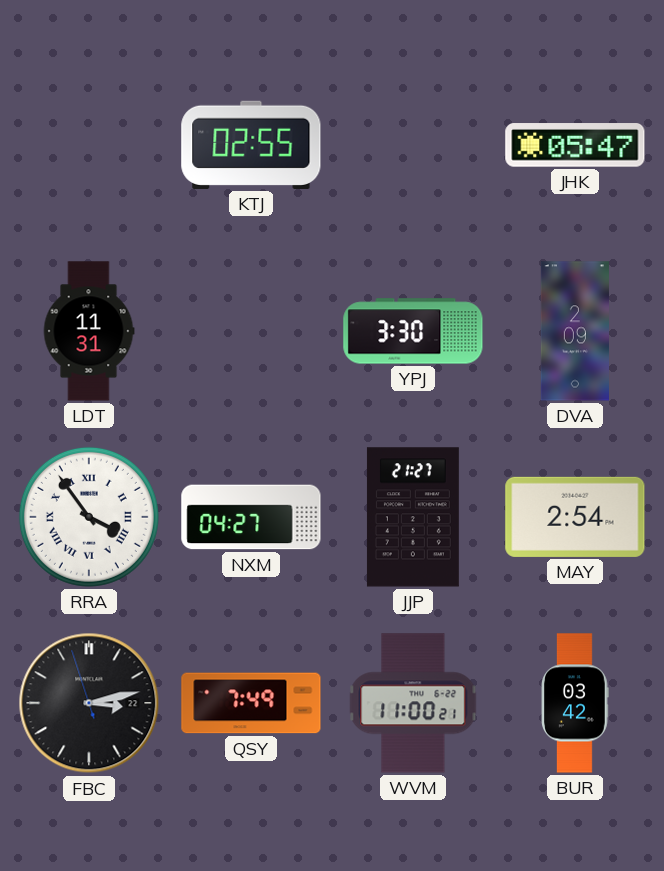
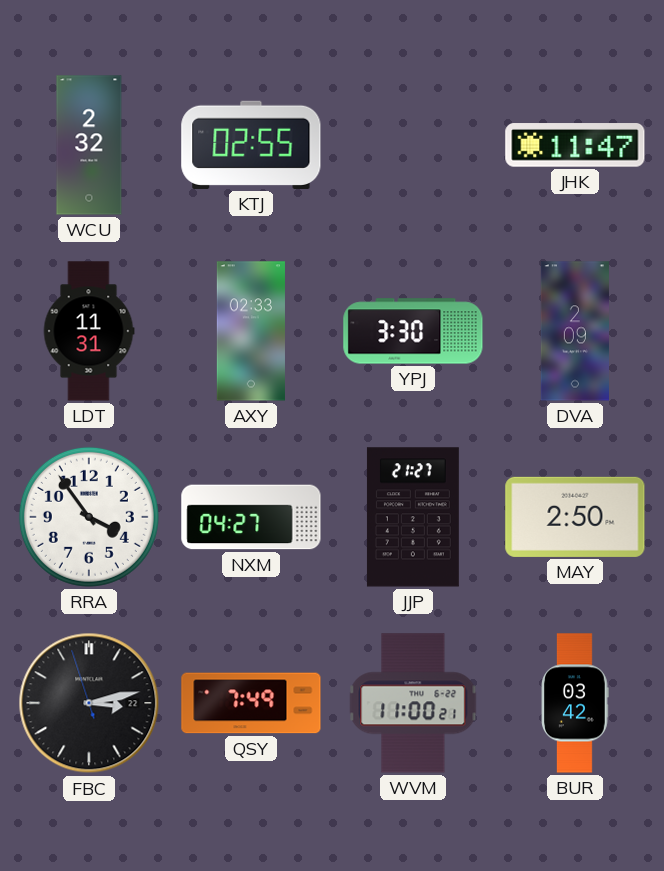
WCU: none -> 2:32
JHK: 05:47 -> 11:47
AXY: none -> 02:33
RRA numerals: Roman -> Arabic
MAY: 2:54 -> 2:50
